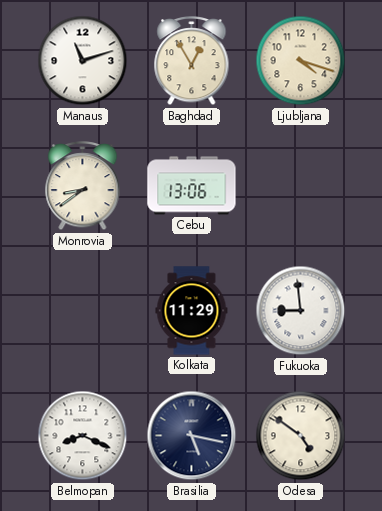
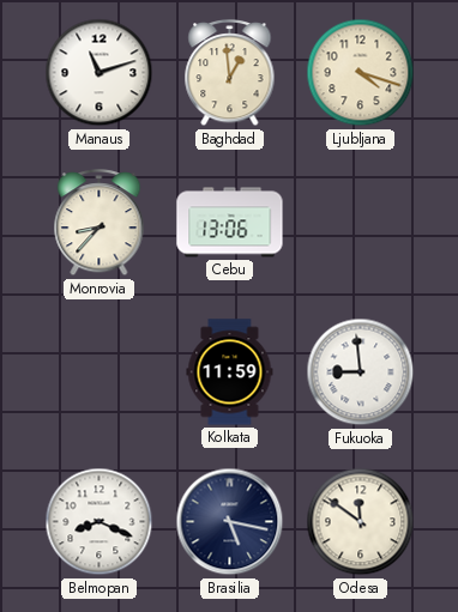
Baghdad: 12:55 -> 12:59
Monrovia: 8:39 -> 8:37
Kolkata: 11:29 -> 11:59
Odesa: 4:51 -> 11:51
